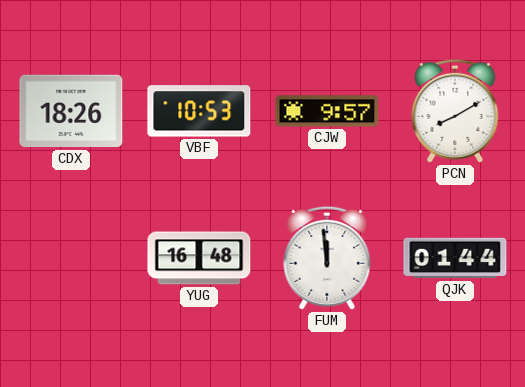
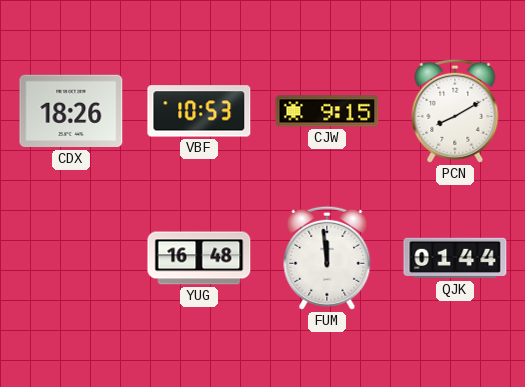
CJW: 9:57 -> 9:15
